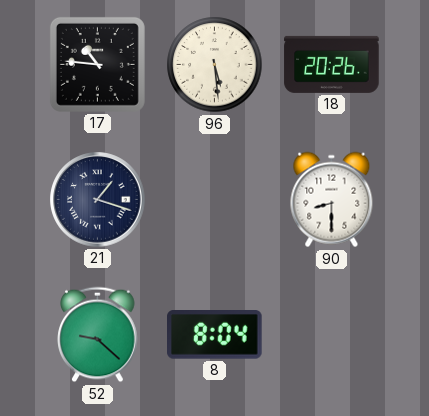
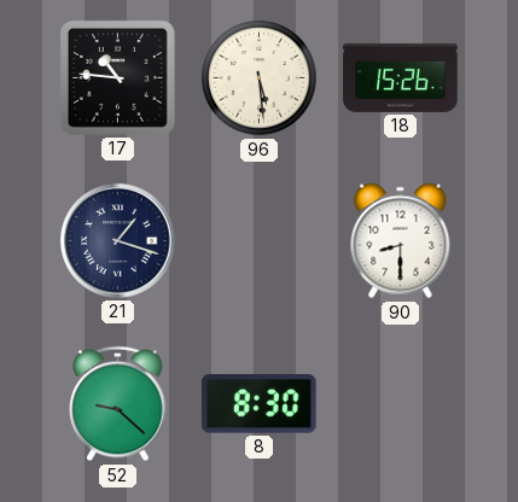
18: 20:26 -> 15:26
8: 8:04 -> 8:30
